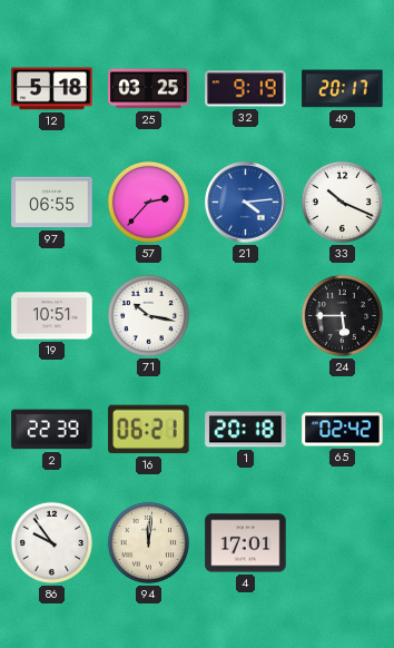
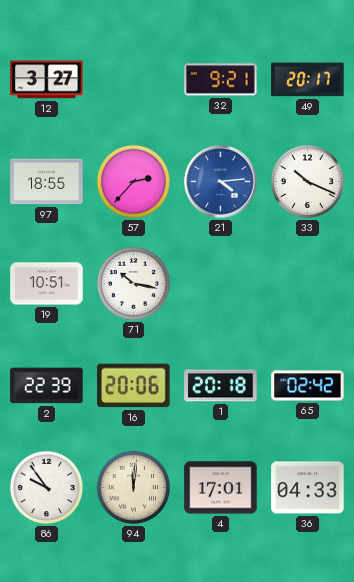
12: 5:18 -> 3:27
25: 03:25 -> none
32: 9:19 -> 9:21
97: 06:55 -> 18:55
24: 5:45 -> none
16: 06:21 -> 20:06
36: none -> 04:33
